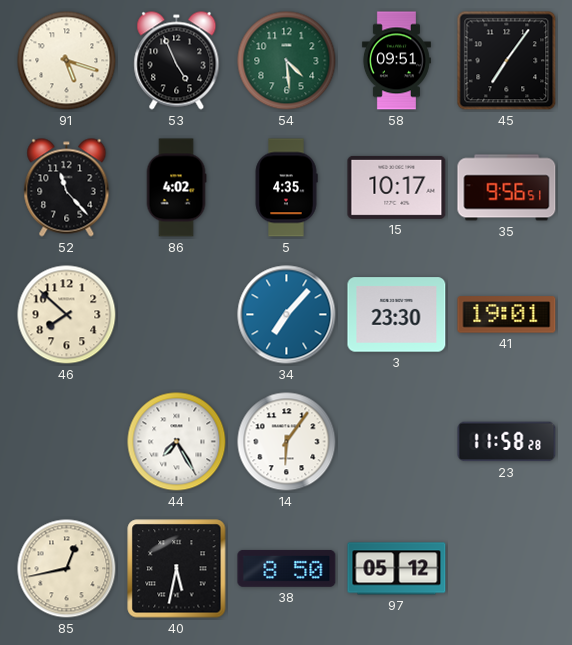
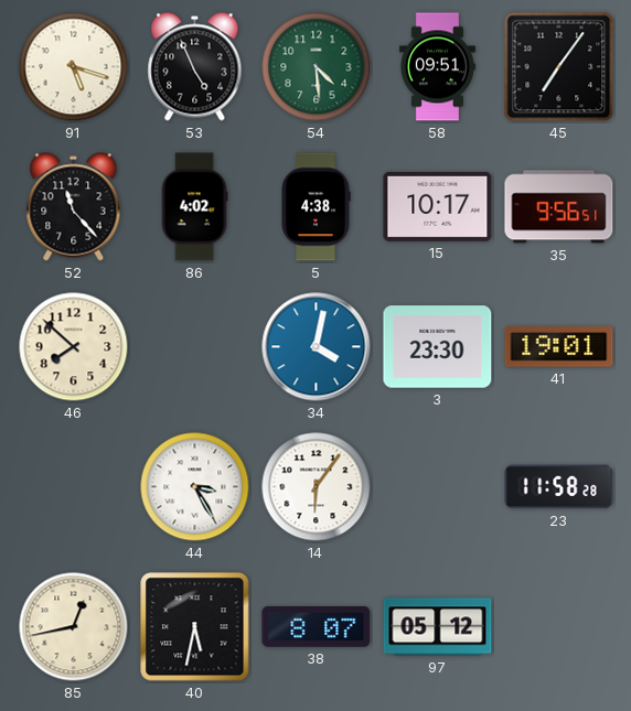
5: 4:35 -> 4:38
34: 7:07 -> 4:02
44: 7:25 -> 3:25
38: 8:50 -> 8:07
